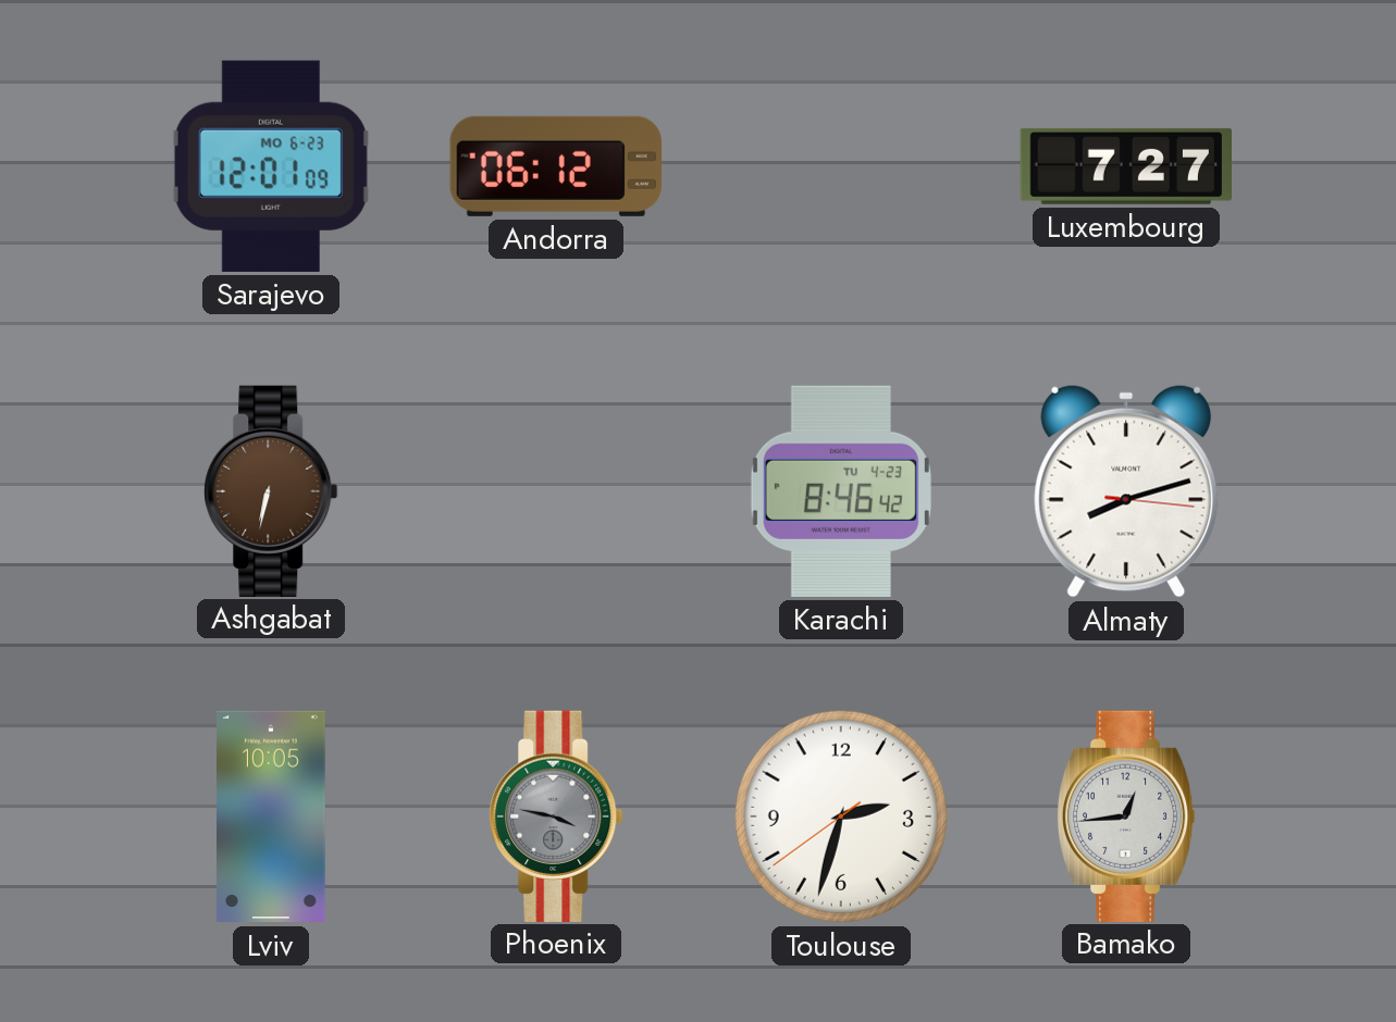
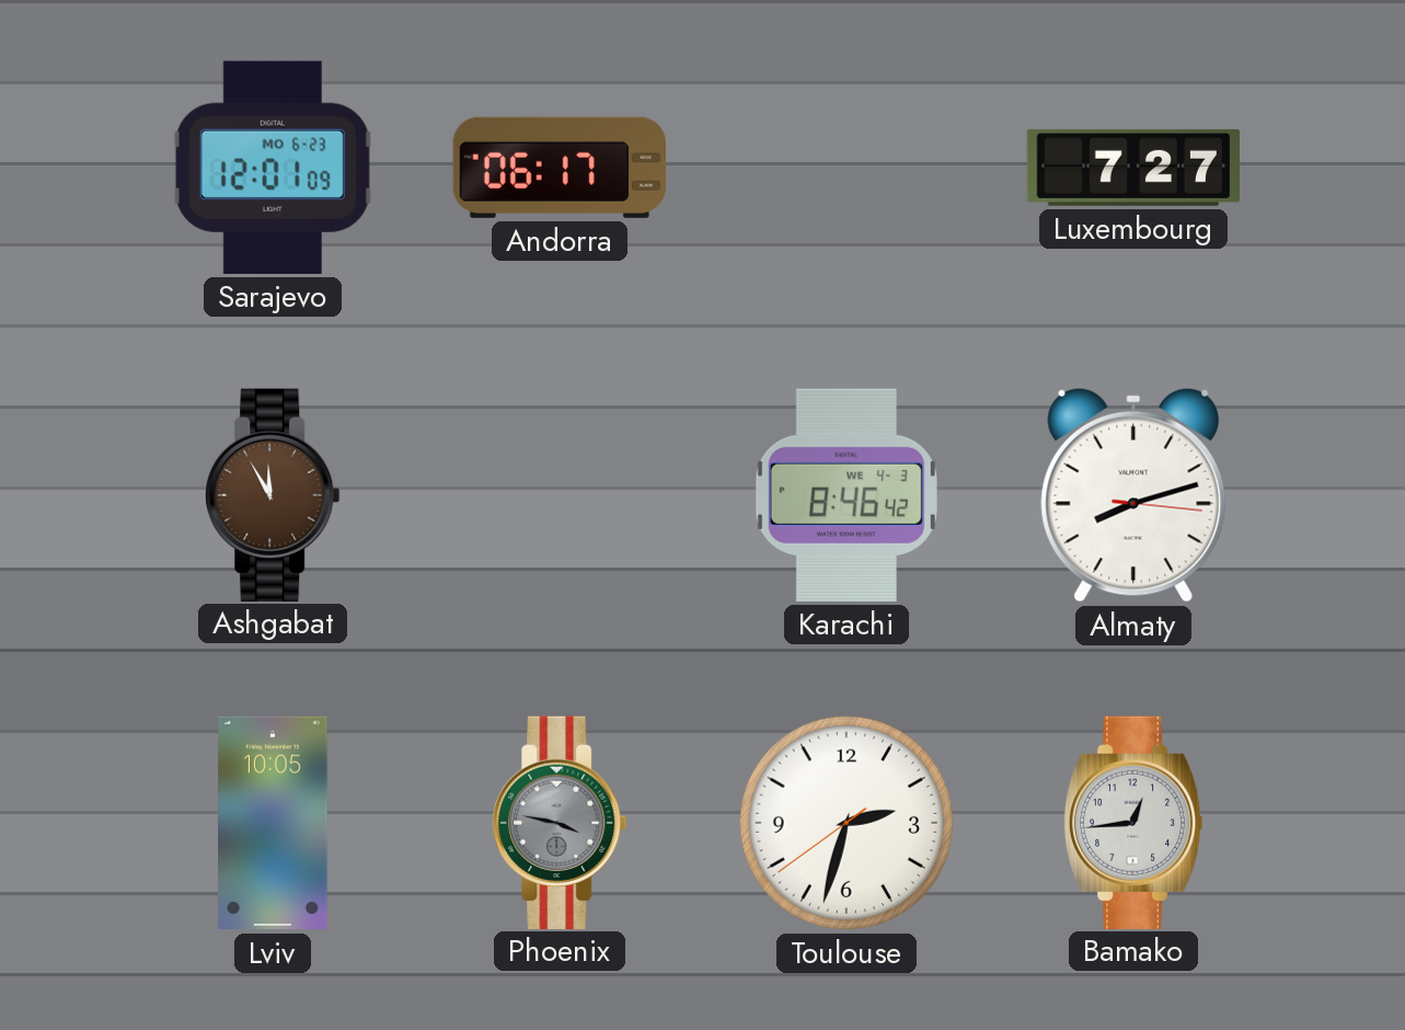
Andorra: 06:12 -> 06:17
Ashgabat: 6:32 -> 11:55
Karachi date: TU 4-23 -> WE 4-3
